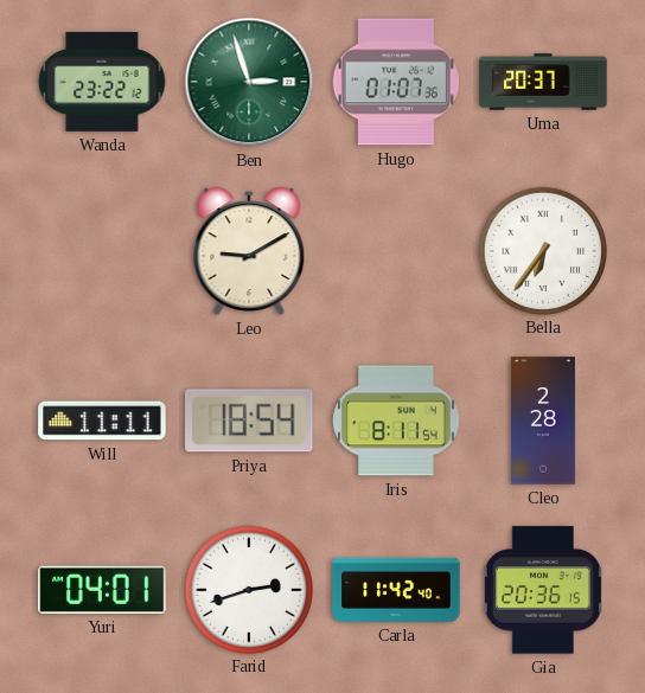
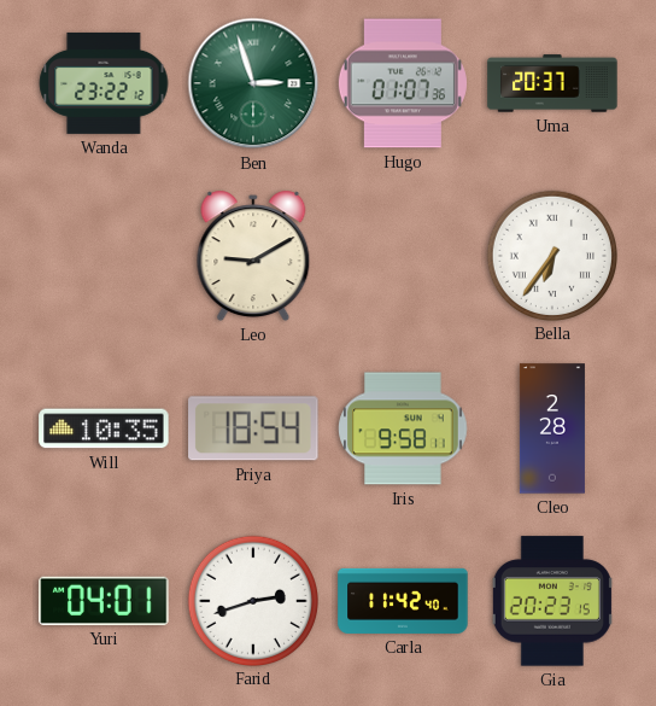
Will: 11:11 -> 10:35
Iris: 8:11 -> 9:58
Gia: 20:36 -> 20:23
